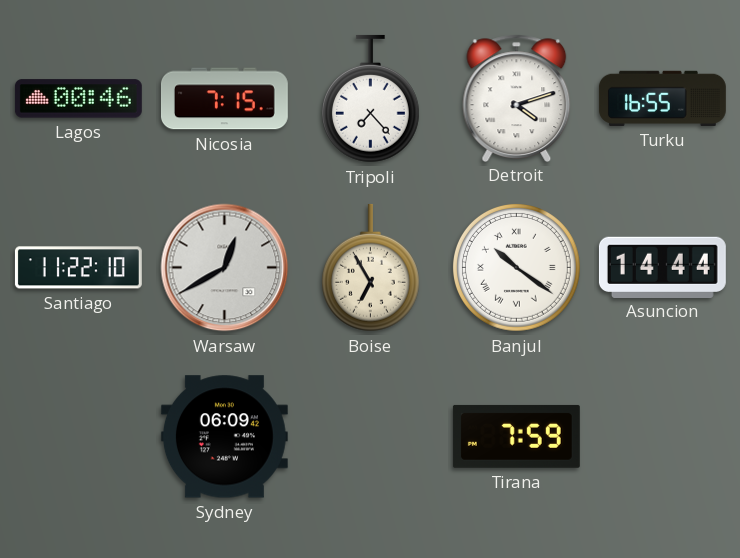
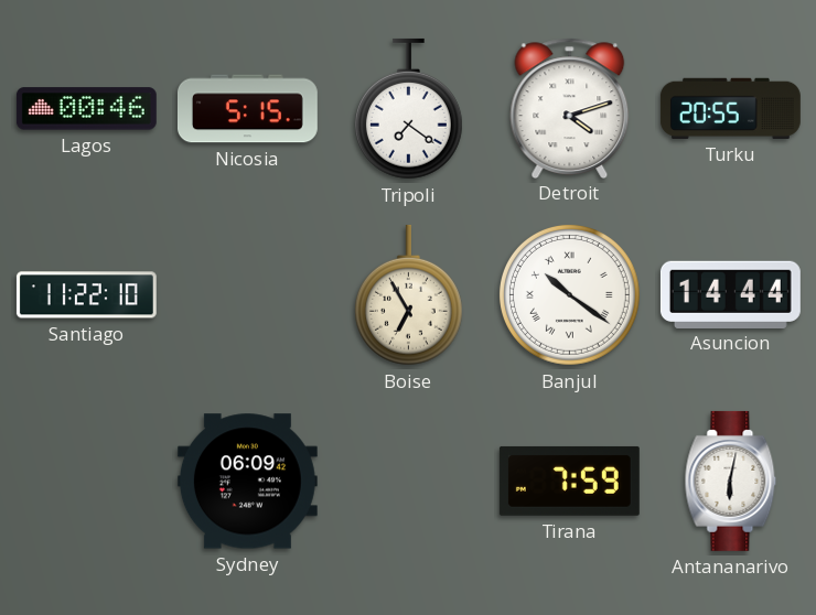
Nicosia: 7:15 -> 5:15
Tripoli: 7:23 -> 7:21
Turku: 16:55 -> 20:55
Warsaw: 12:40 -> none
Antananarivo: none -> 6:02
